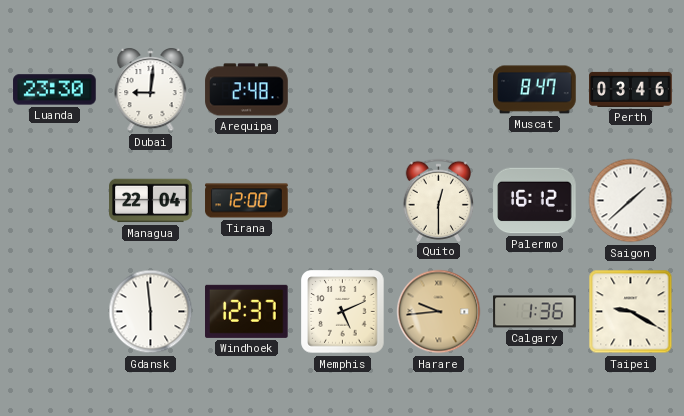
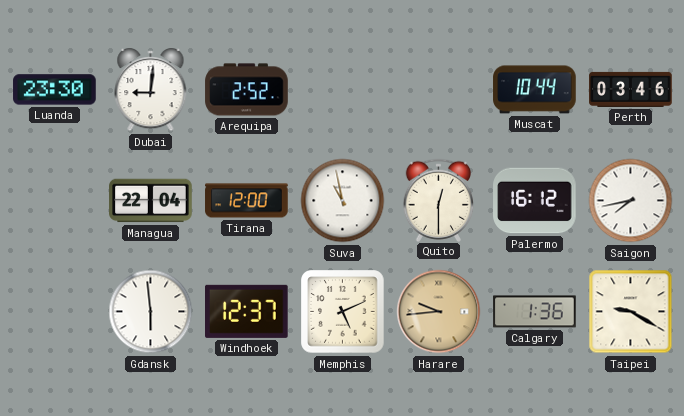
Arequipa: 2:48 -> 2:52
Muscat: 8:47 -> 10:44
Suva: none -> 10:58
Saigon: 1:38 -> 7:43
